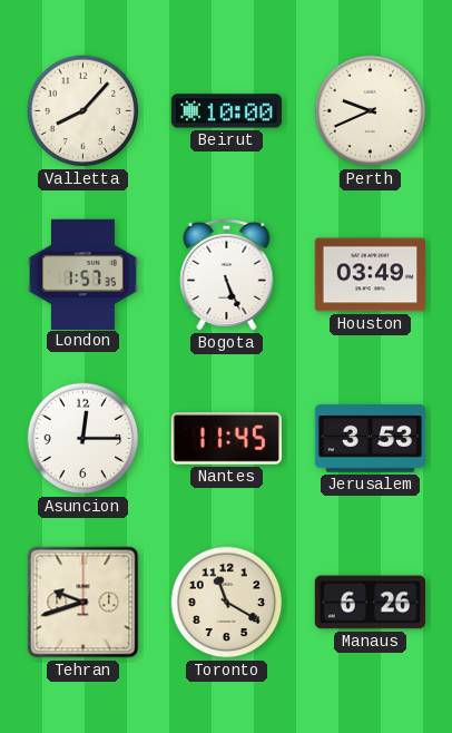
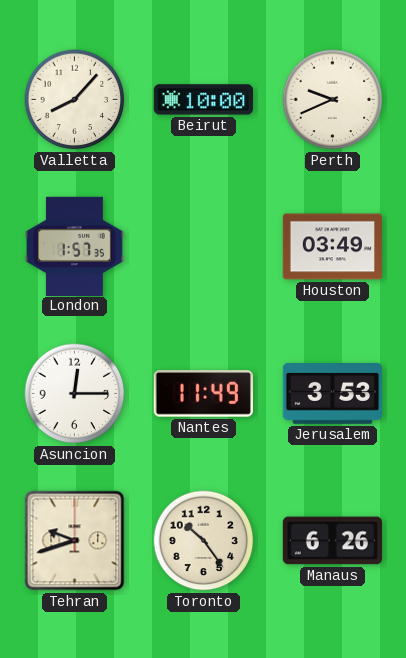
Bogota: 5:26 -> none
Nantes: 11:45 -> 11:49
Toronto: 11:20 -> 10:24
